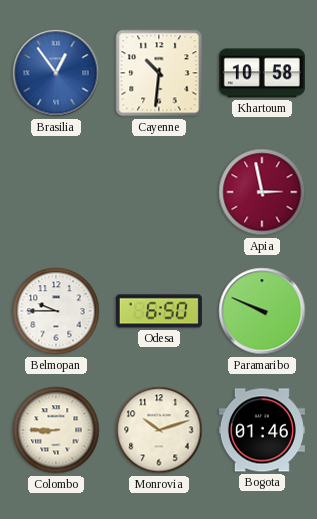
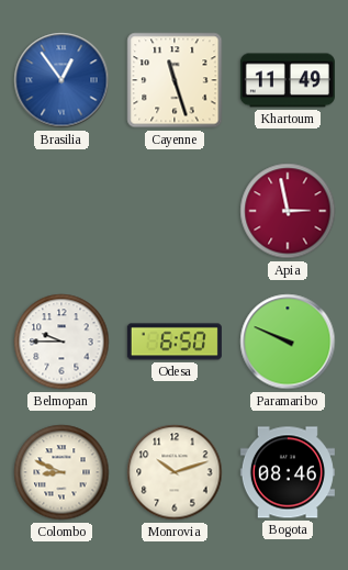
Cayenne: 10:31 -> 11:27
Khartoum: 10:58 -> 11:49
Colombo: 8:45 -> 8:49
Bogota: 01:46 -> 08:46
